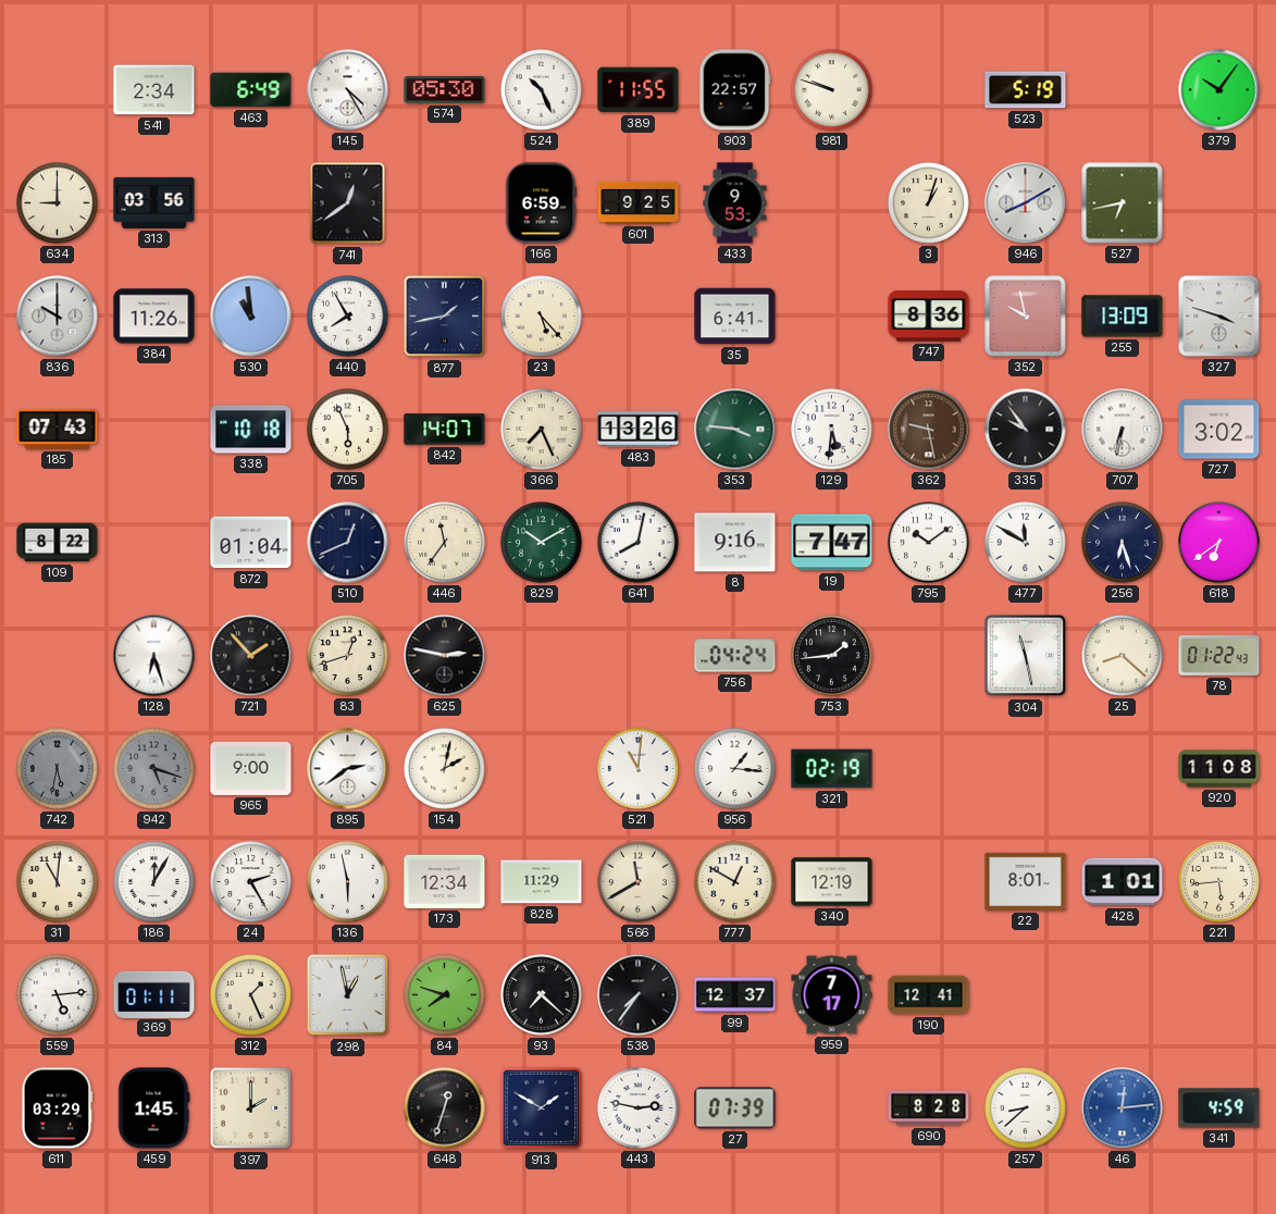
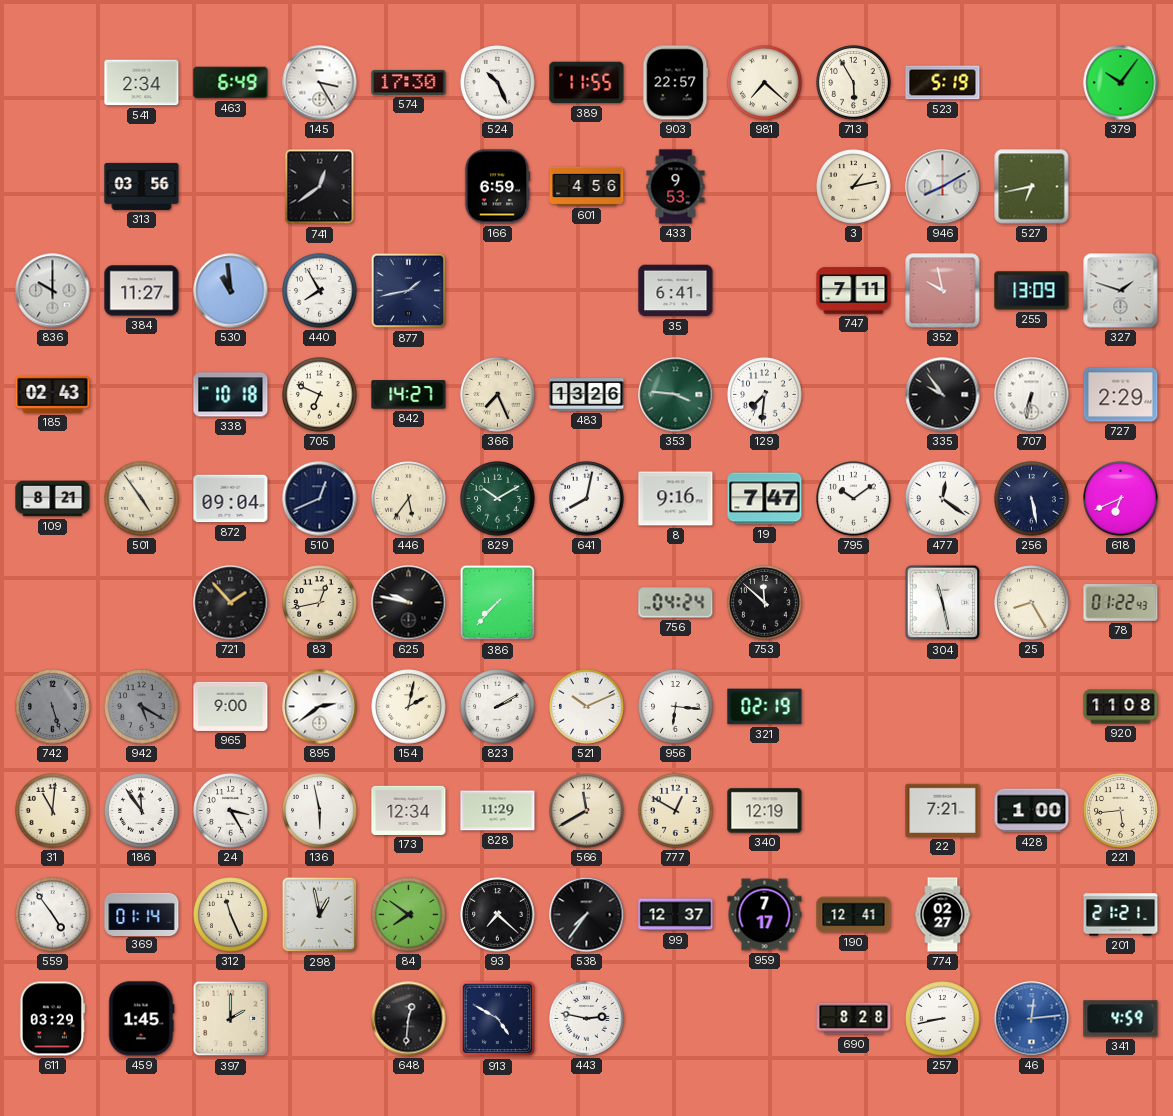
145: 4:25 -> 3:25
574: 05:30 -> 17:30
981: 9:48 -> 7:22
713: none -> 5:55
634: 9:00 -> none
601: 9:25 -> 4:56
3: 1:03 -> 1:13
384: 11:26 -> 11:27
23: 5:23 -> none
747: 8:36 -> 7:11
327: 3:48 -> 1:48
185: 07:43 -> 02:43
705: 5:56 -> 6:49
842: 14:07 -> 14:27
129: 5:31 -> 7:31
362: 9:28 -> none
727: 3:02 -> 2:29
109: 8:22 -> 8:21
501: none -> 4:54
872: 01:04 -> 09:04
446: 11:36 -> 5:36
477: 11:50 -> 12:21
256: 6:27 -> 5:28
618: 6:39 -> 6:41
128: 6:27 -> none
83: 12:42 -> 12:43
625: 2:47 -> 9:47
386: none -> 7:37
753: 1:44 -> 11:52
25: 8:22 -> 8:25
742: 5:32 -> 5:27
942: 5:18 -> 5:20
823: none -> 2:10
521: 11:01 -> 10:11
956: 1:16 -> 6:16
186: 12:05 -> 11:54
24: 2:25 -> 3:25
22: 8:01 -> 7:21
428: 1:01 -> 1:00
559: 5:14 -> 4:54
369: 01:11 -> 01:14
312: 1:26 -> 11:26
84: 7:48 -> 7:51
774: none -> 02:27
201: none -> 21:21
648: 12:33 -> 12:31
913: 1:50 -> 4:50
27: 07:39 -> none
257: 8:38 -> 8:43
